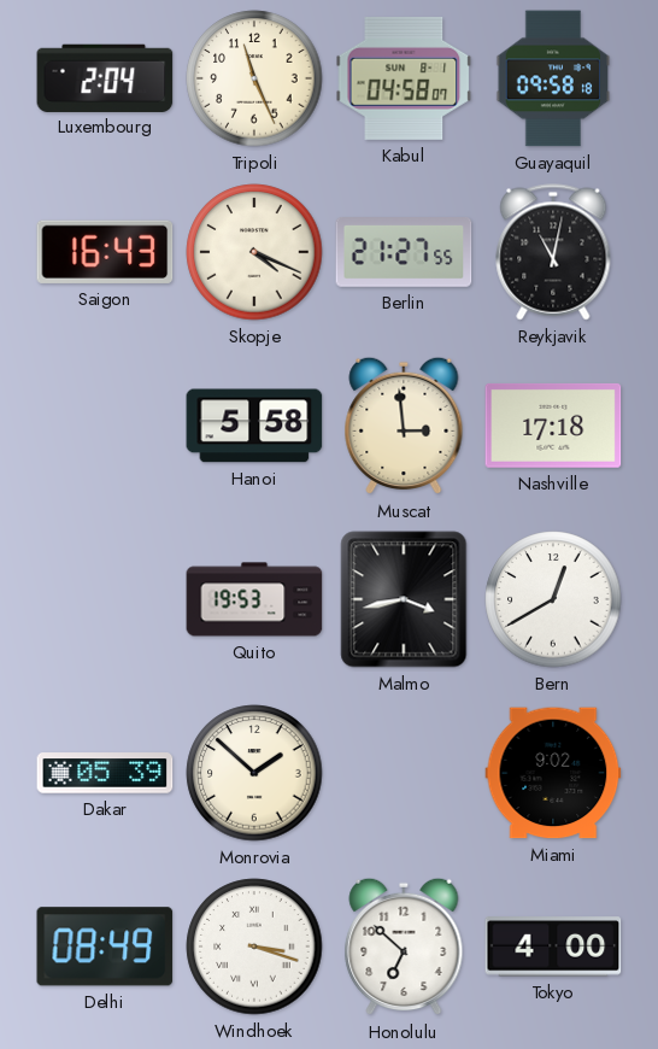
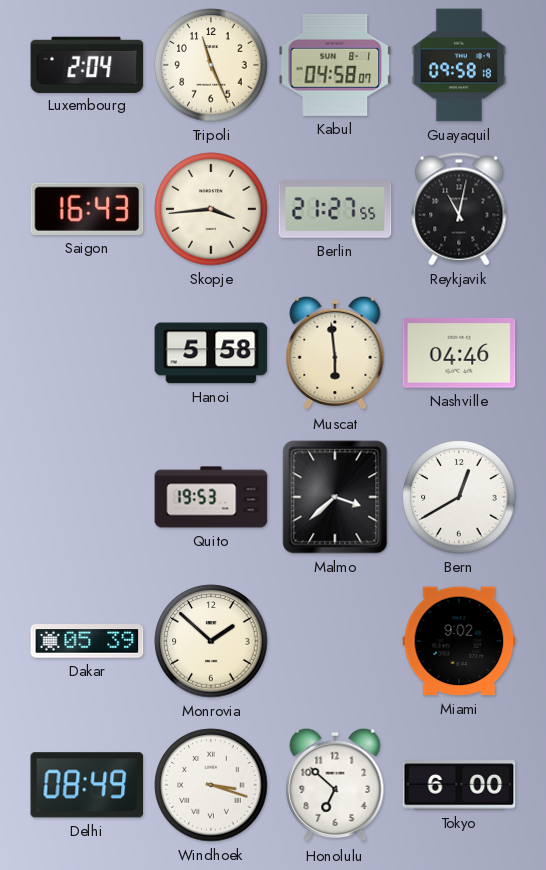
Skopje: 4:19 -> 3:44
Muscat: 2:59 -> 5:59
Nashville: 17:18 -> 04:46
Malmo: 3:43 -> 3:38
Tokyo: 4:00 -> 6:00
